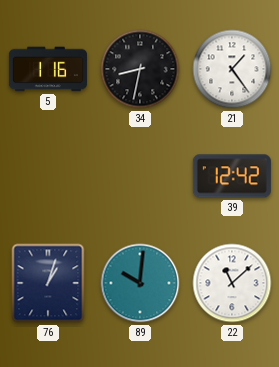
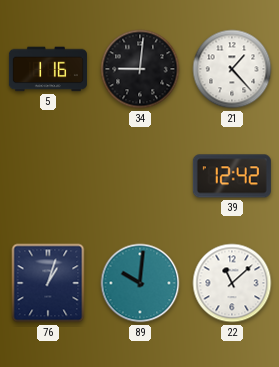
34: 8:32 -> 9:01
21: 1:24 -> 1:23
